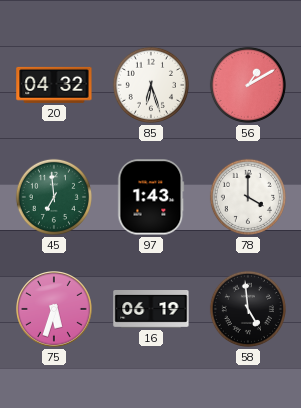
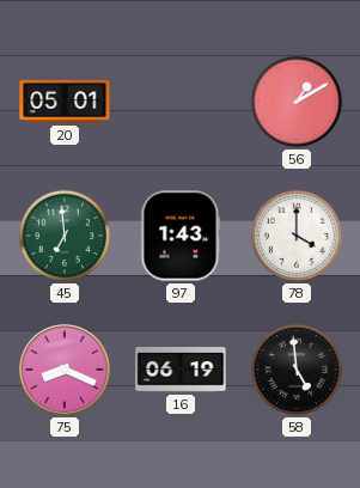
20: 04:32 -> 05:01
85: 6:27 -> none
75: 5:33 -> 8:19
